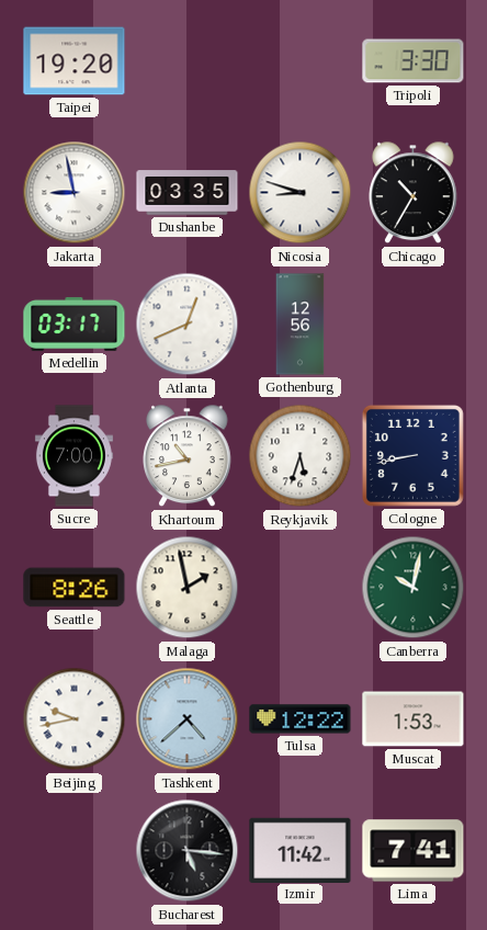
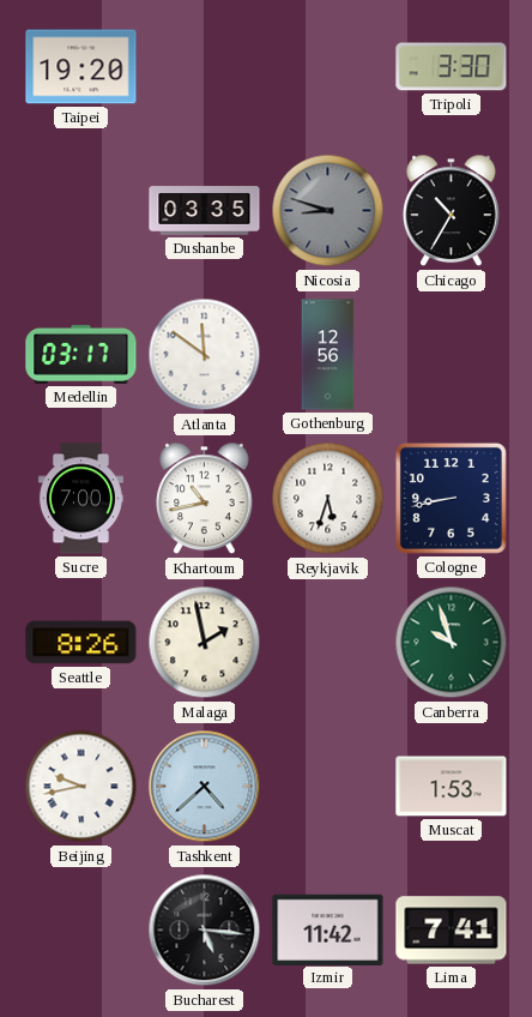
Jakarta: 8:58 -> none
Nicosia dial: white -> grey
Atlanta: 12:41 -> 11:51
Canberra: 10:02 -> 9:57
Tulsa: 12:22 -> none
